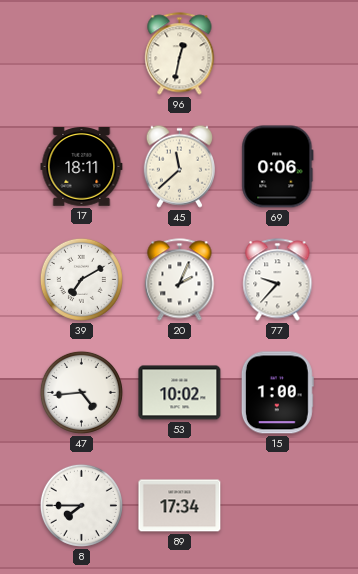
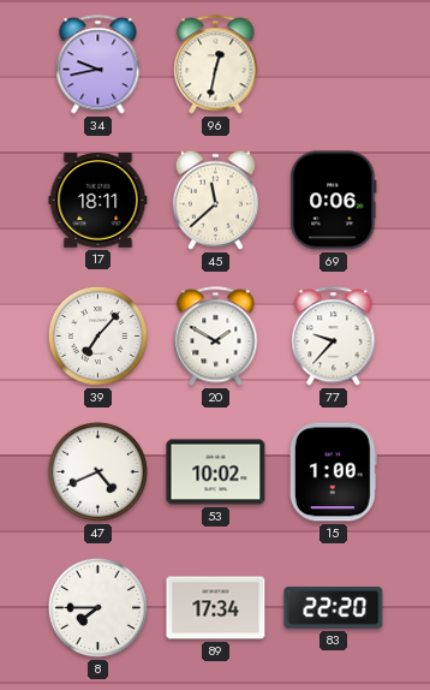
34: none -> 9:43
39: 7:10 -> 7:07
20: 2:04 -> 1:50
47: 4:44 -> 4:41
83: none -> 22:20
